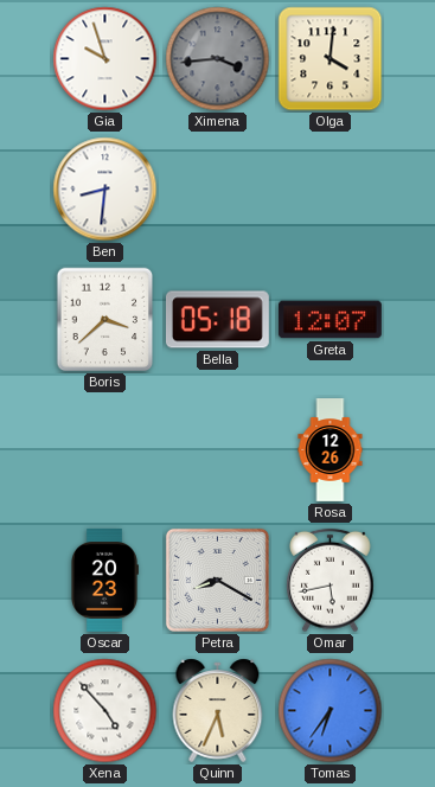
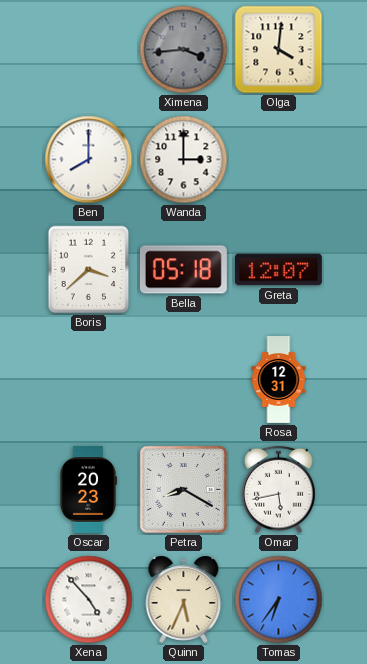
Gia: 9:57 -> none
Ben: 8:31 -> 8:00
Wanda: none -> 3:00
Rosa: 12:26 -> 12:31
